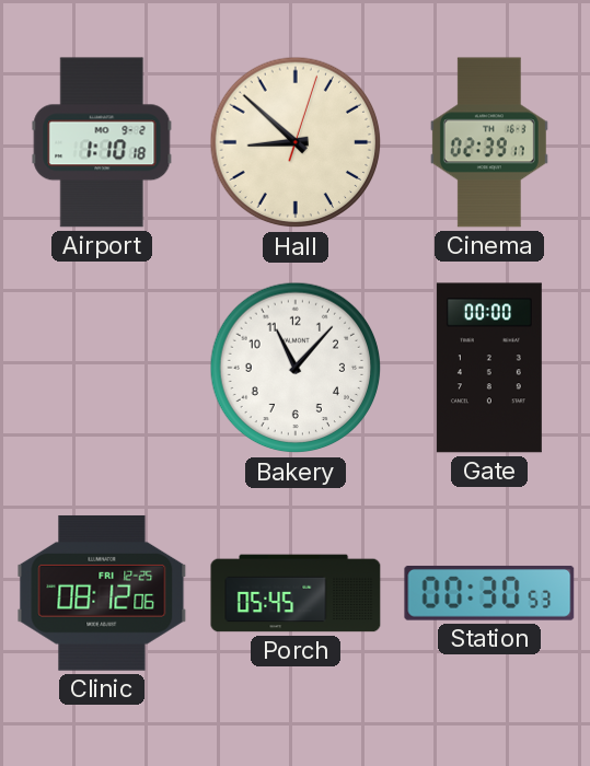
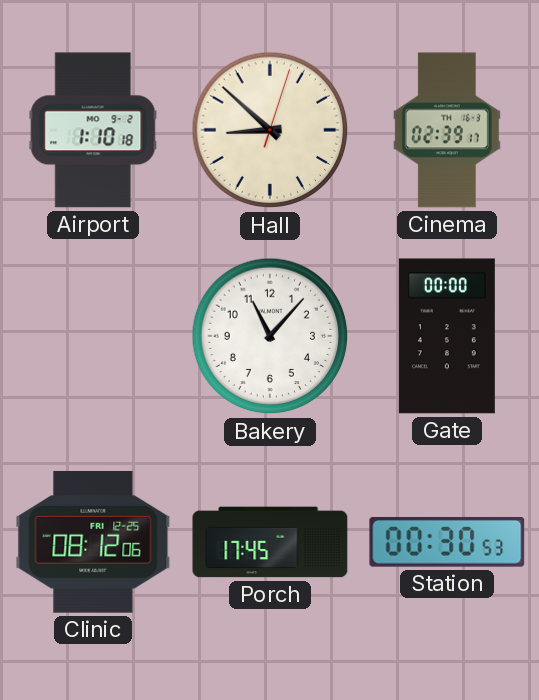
Porch: 05:45 -> 17:45
